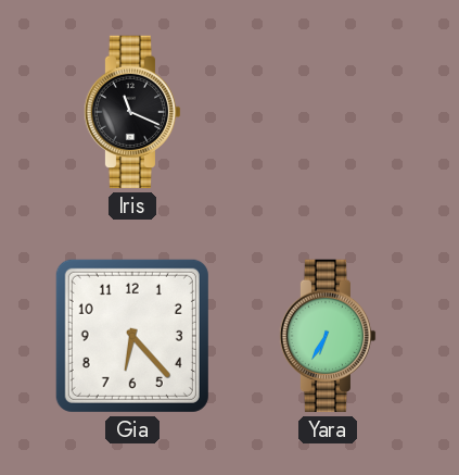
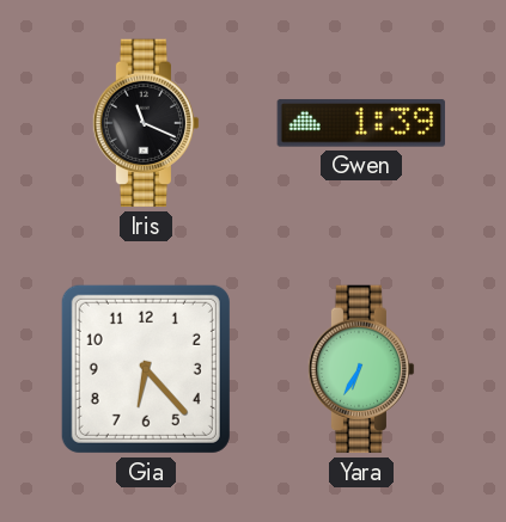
Gwen: none -> 1:39
